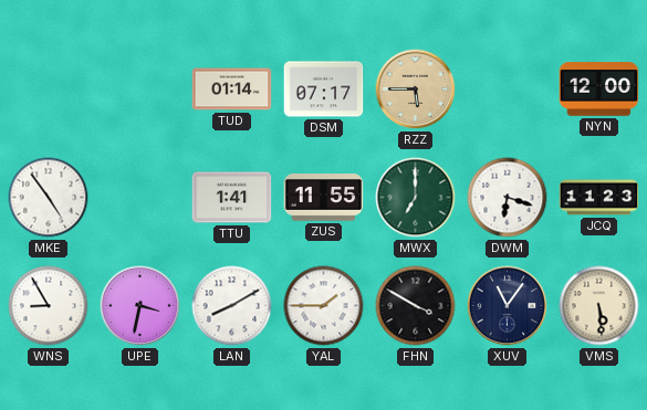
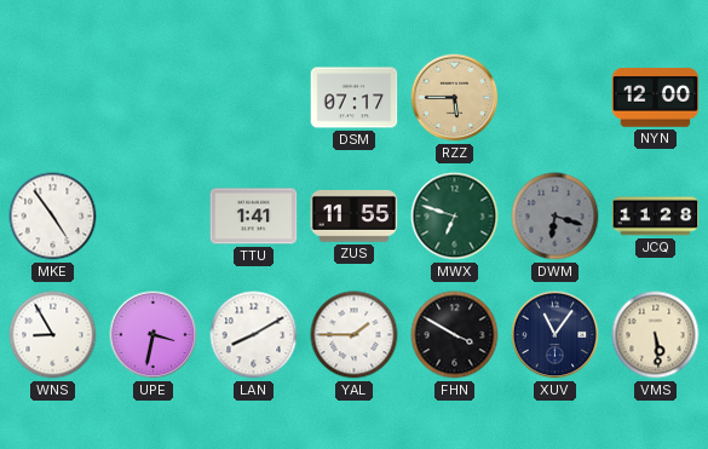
TUD: 01:14 -> none
MWX: 7:00 -> 6:48
DWM dial: white -> grey
JCQ: 11:23 -> 11:28
